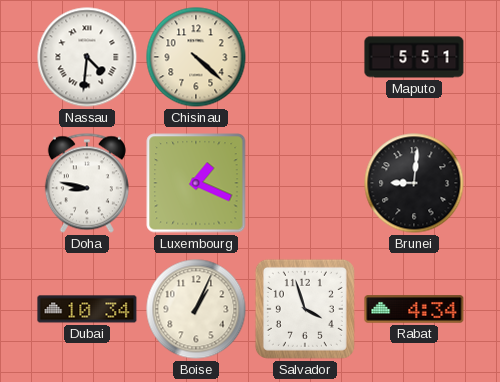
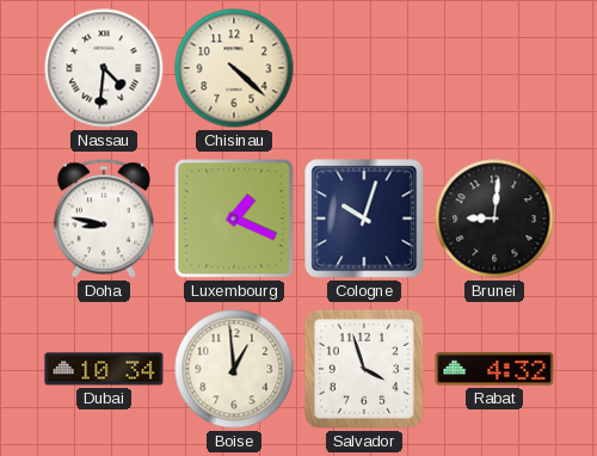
Maputo: 5:51 -> none
Cologne: none -> 10:03
Boise: 1:04 -> 12:59
Rabat: 4:34 -> 4:32
